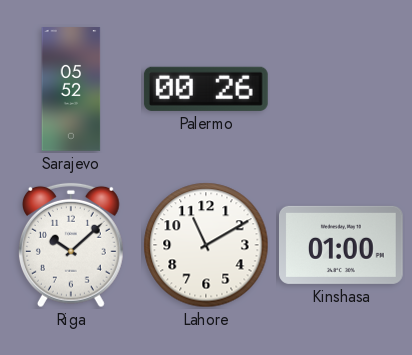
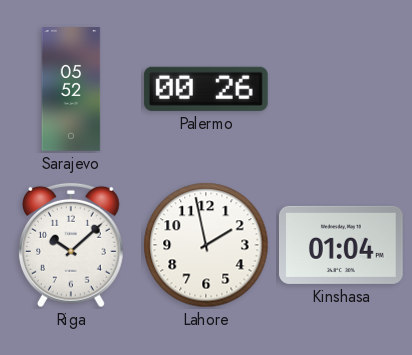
Lahore: 11:10 -> 1:58
Kinshasa: 01:00 -> 01:04
